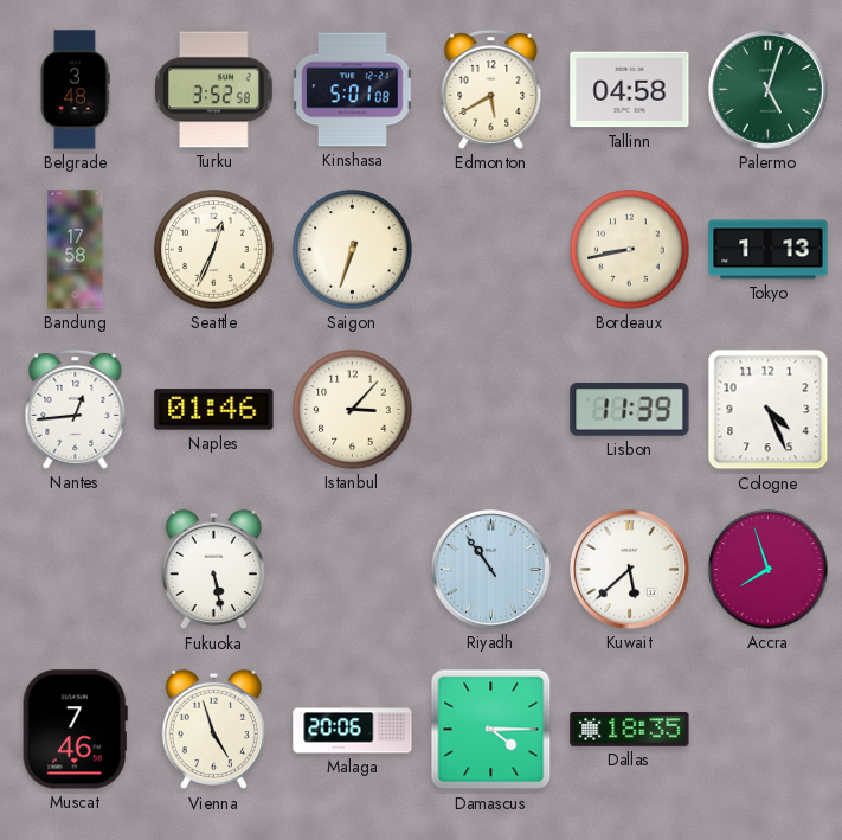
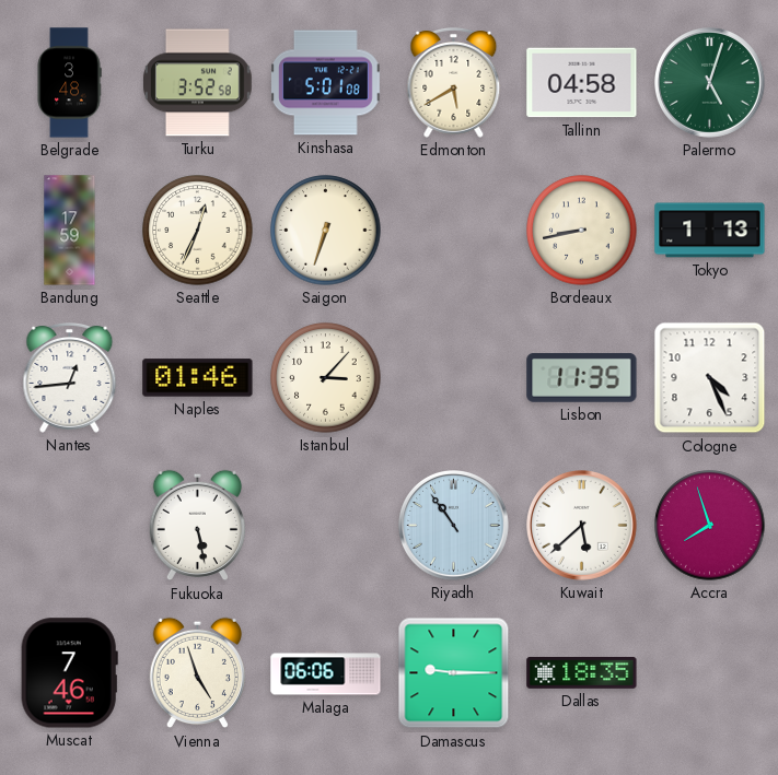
Bandung: 17:58 -> 17:59
Lisbon: 11:39 -> 11:35
Malaga: 20:06 -> 06:06
Damascus: 4:15 -> 9:15
